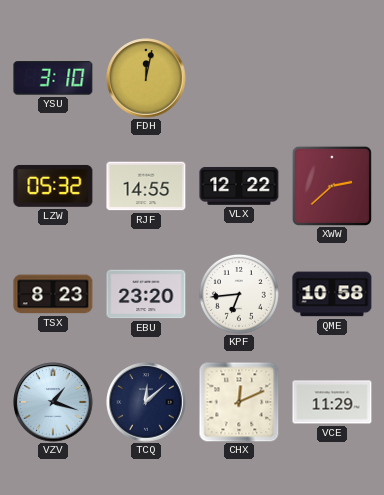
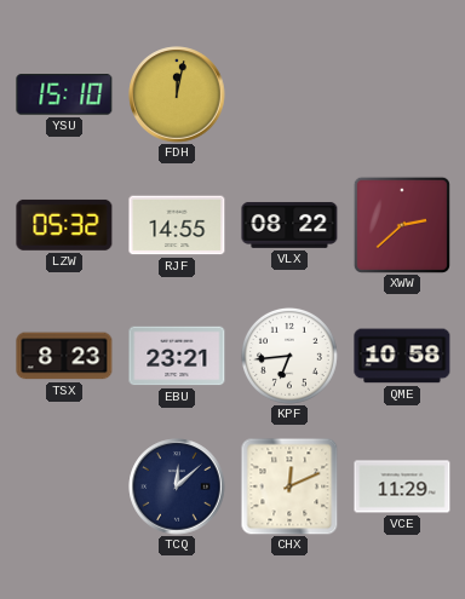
YSU: 3:10 -> 15:10
VLX: 12:22 -> 08:22
EBU: 23:20 -> 23:21
VZV: 1:18 -> none
